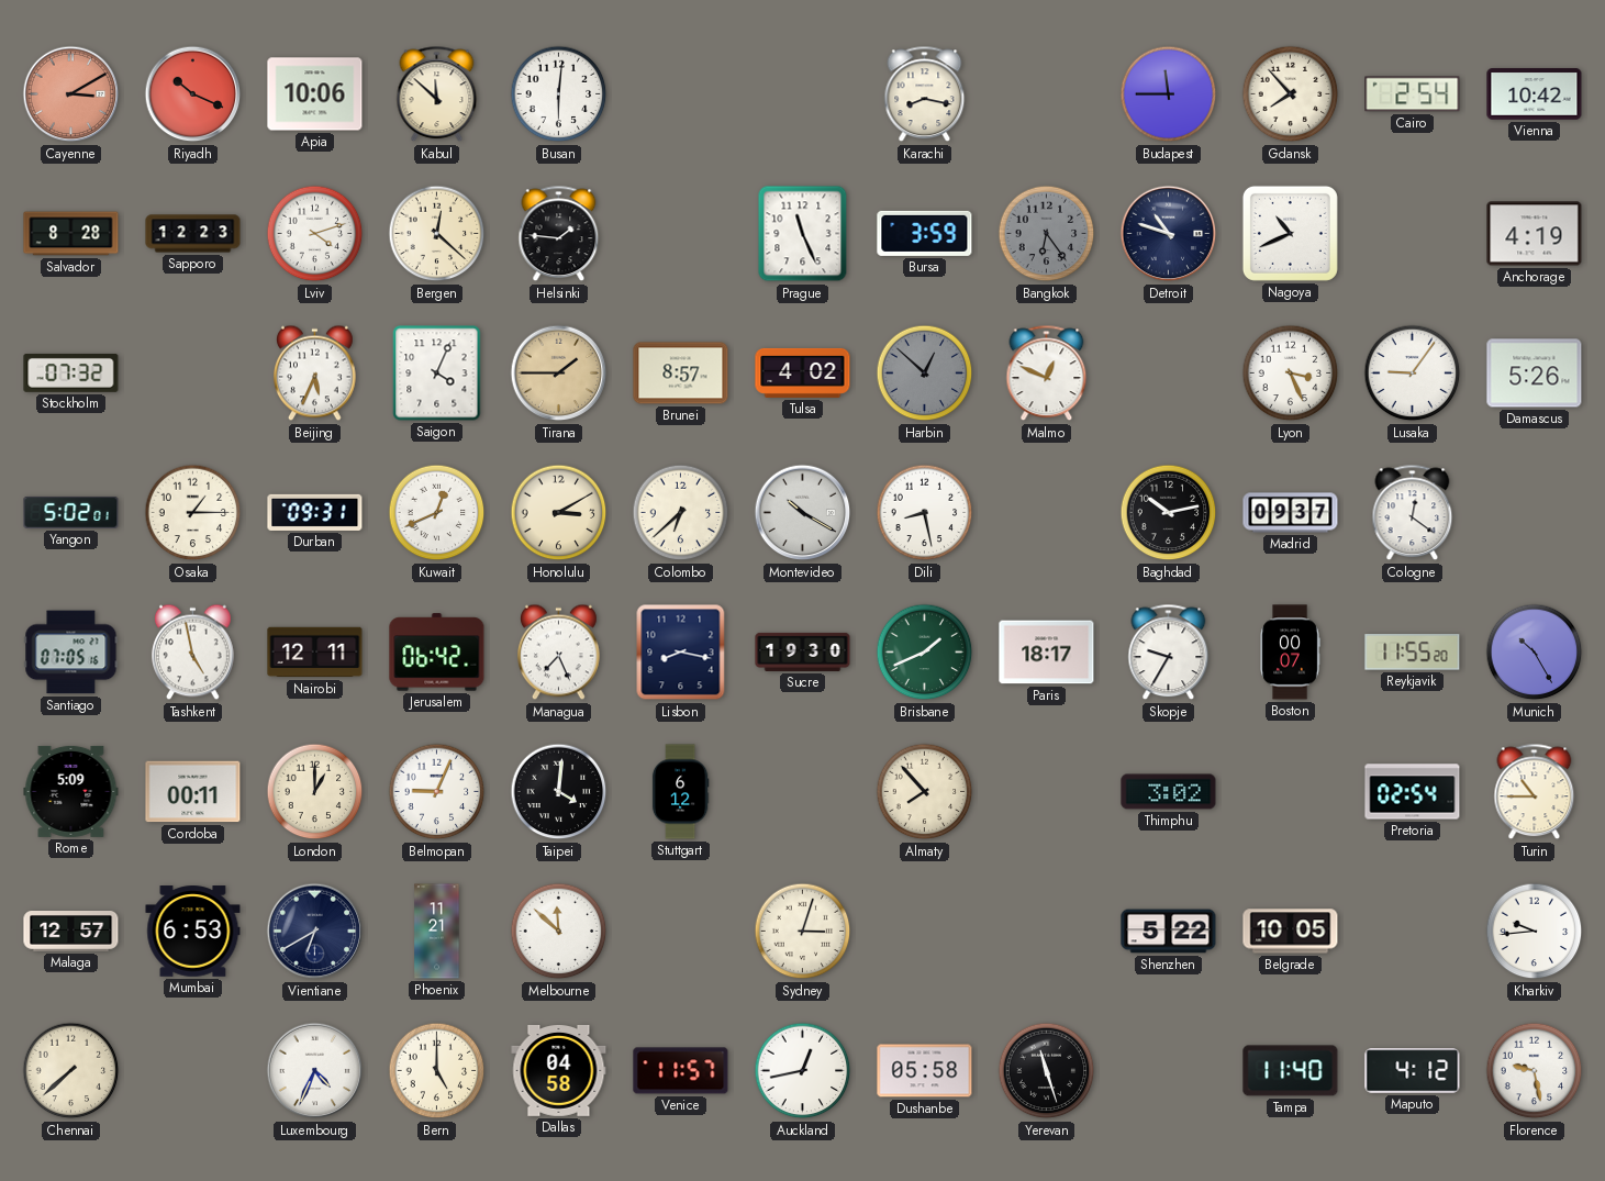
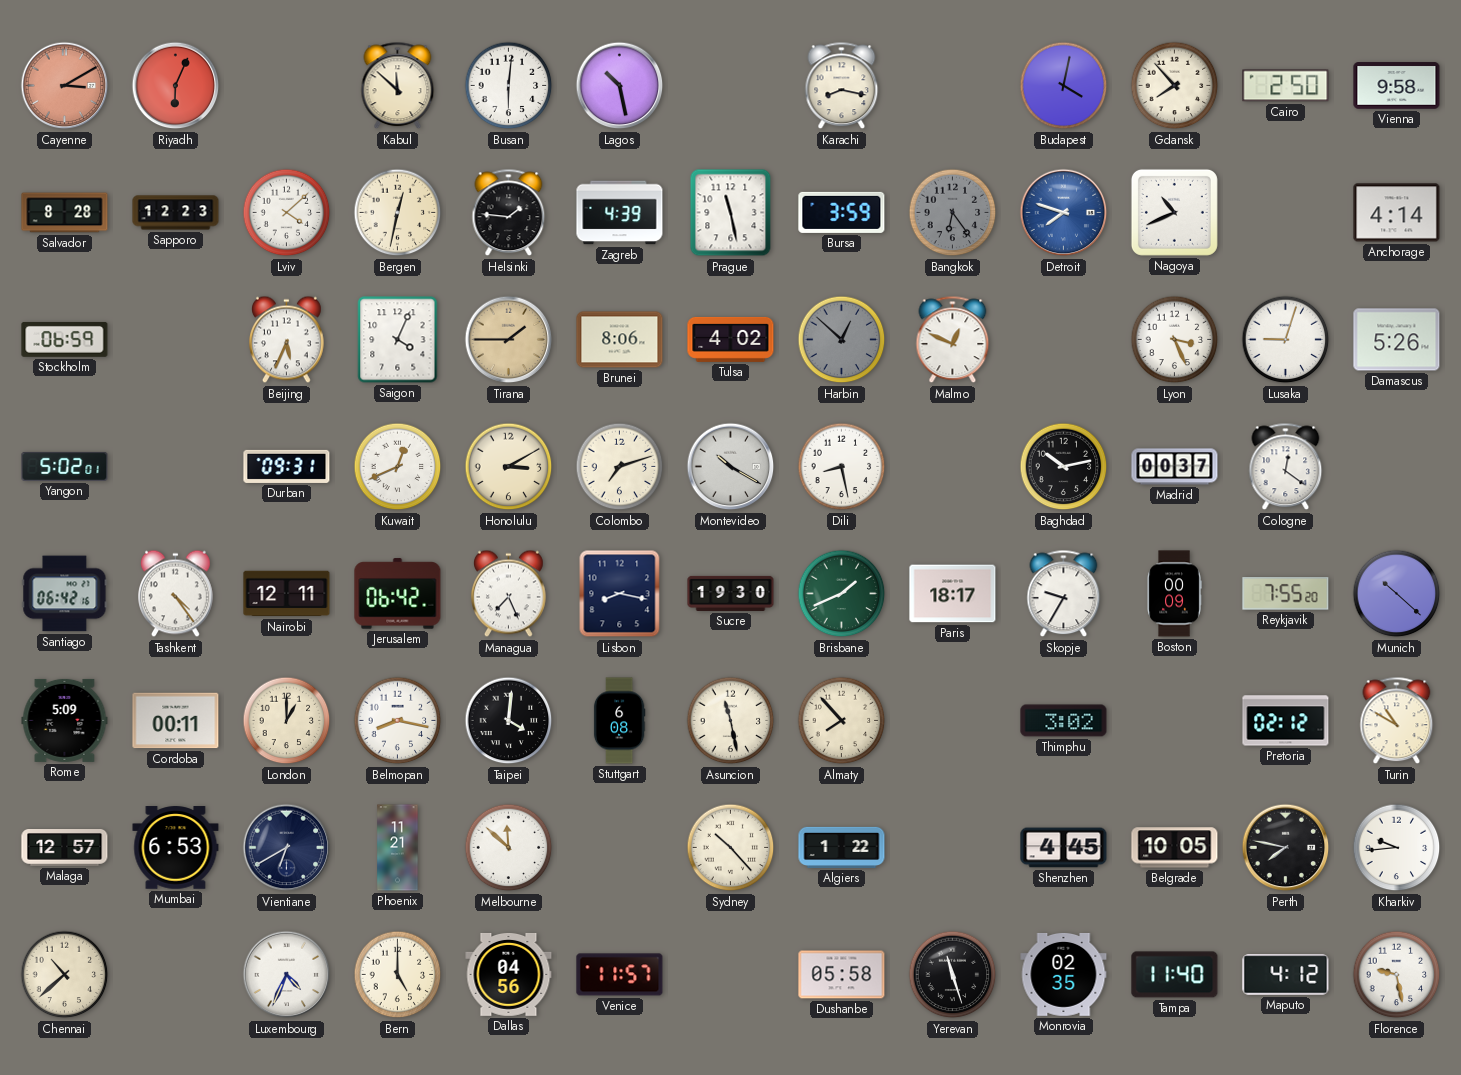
Riyadh: 10:19 -> 6:04
Apia: 10:06 -> none
Lagos: none -> 10:28
Budapest: 11:45 -> 4:02
Cairo: 2:54 -> 2:50
Vienna: 10:42 -> 9:58
Lviv: 4:12 -> 4:08
Bergen: 12:22 -> 12:32
Zagreb: none -> 4:39
Prague: 11:26 -> 11:28
Detroit: 10:48 -> 7:48
Detroit dial: navy -> blue
Anchorage: 4:19 -> 4:14
Stockholm: 07:32 -> 06:59
Brunei: 8:57 -> 8:06
Lusaka: 9:06 -> 9:03
Osaka: 1:15 -> none
Colombo: 6:38 -> 7:12
Madrid: 09:37 -> 00:37
Santiago: 07:05 -> 06:42
Tashkent: 4:58 -> 4:24
Boston: 00:07 -> 00:09
Reykjavik: 11:55 -> 7:55
Munich: 10:25 -> 10:22
Belmopan: 9:04 -> 8:17
Stuttgart: 6:12 -> 6:08
Asuncion: none -> 11:28
Pretoria: 02:54 -> 02:12
Turin: 10:45 -> 10:50
Sydney: 3:03 -> 10:23
Algiers: none -> 1:22
Shenzhen: 5:22 -> 4:45
Perth: none -> 7:47
Chennai: 7:38 -> 10:38
Dallas: 04:58 -> 04:56
Auckland: 12:43 -> none
Monrovia: none -> 02:35
